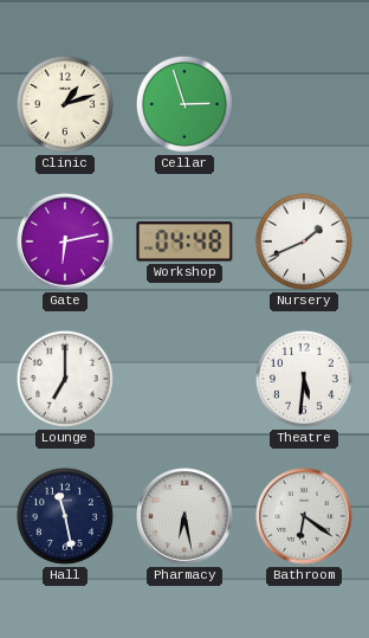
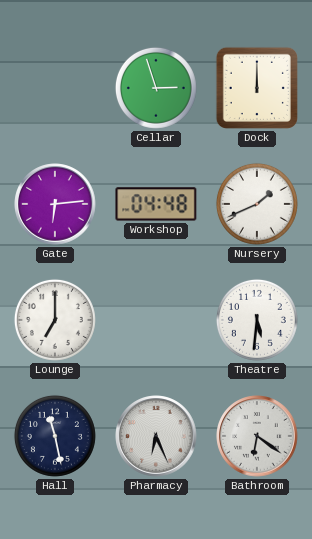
Clinic: 1:12 -> none
Dock: none -> 12:00
Gate: 6:13 -> 6:14
Pharmacy: 6:28 -> 6:26
